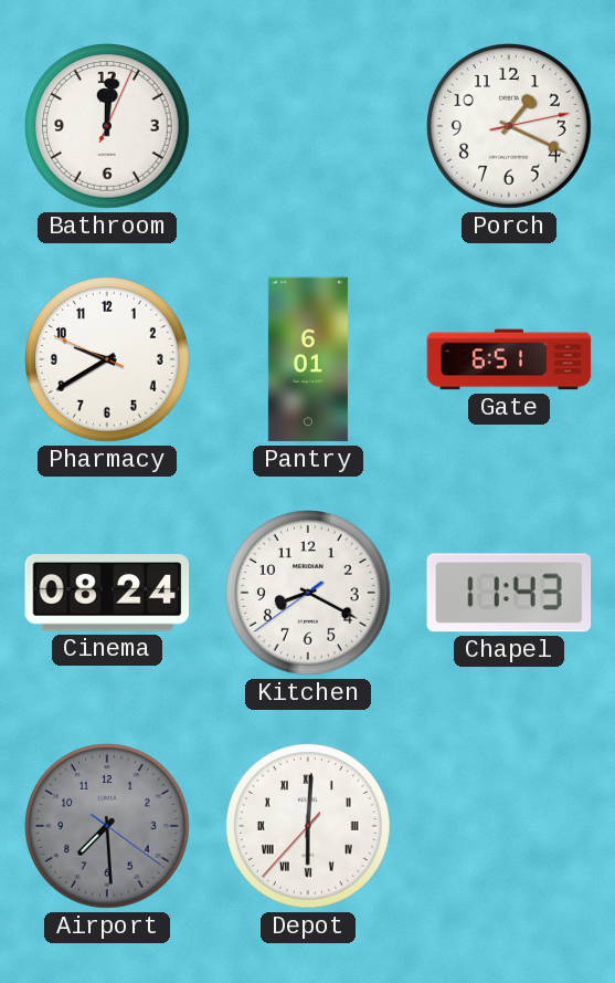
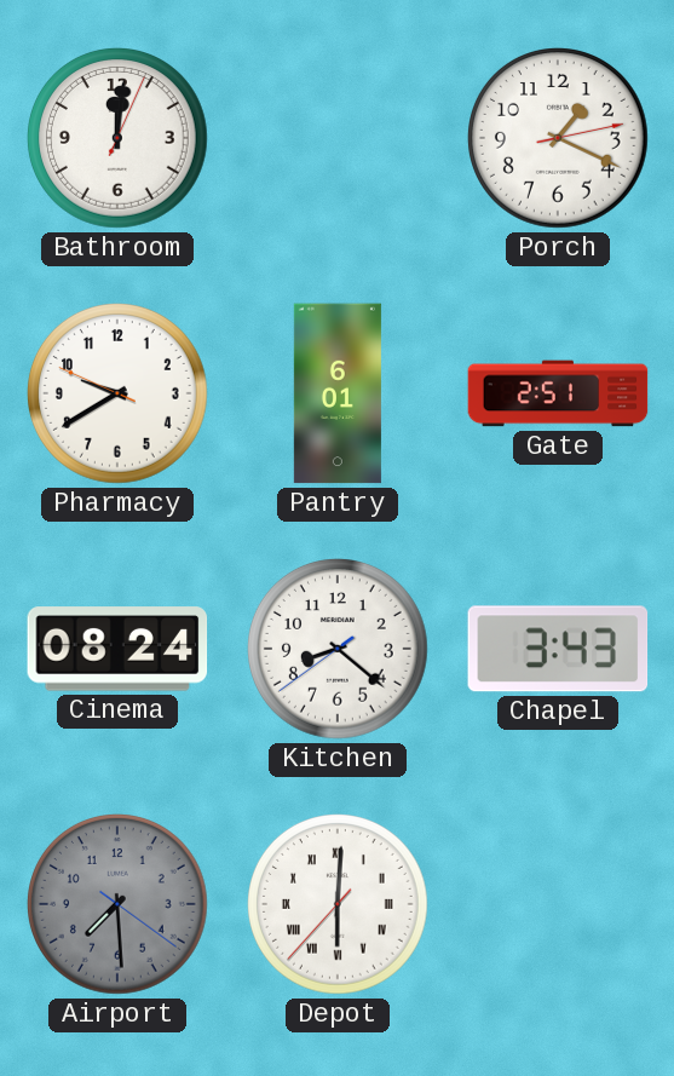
Gate: 6:51 -> 2:51
Kitchen: 8:19 -> 8:21
Chapel: 11:43 -> 3:43
